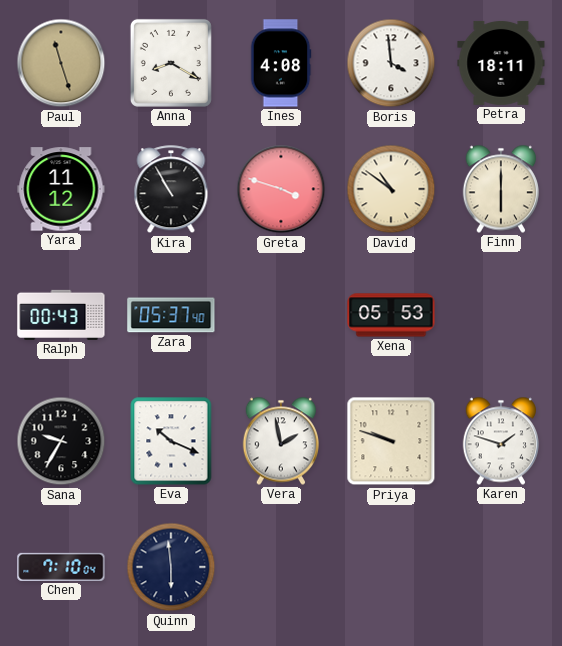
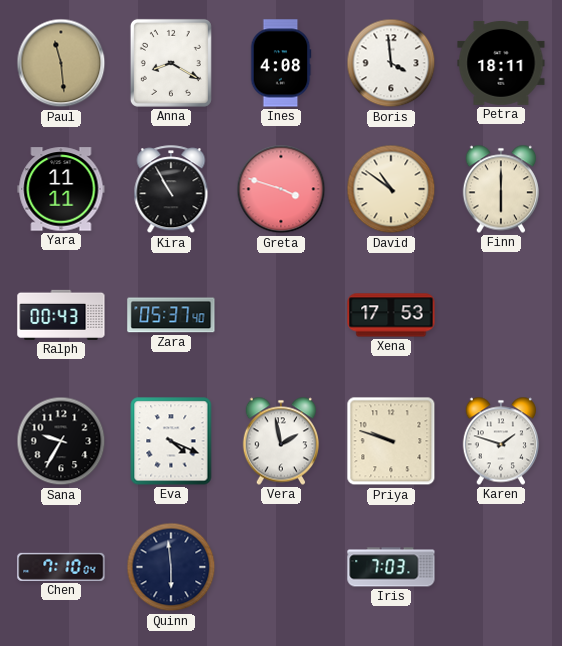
Paul: 11:27 -> 11:29
Yara: 11:12 -> 11:11
Xena: 05:53 -> 17:53
Eva: 10:19 -> 4:19
Iris: none -> 7:03
